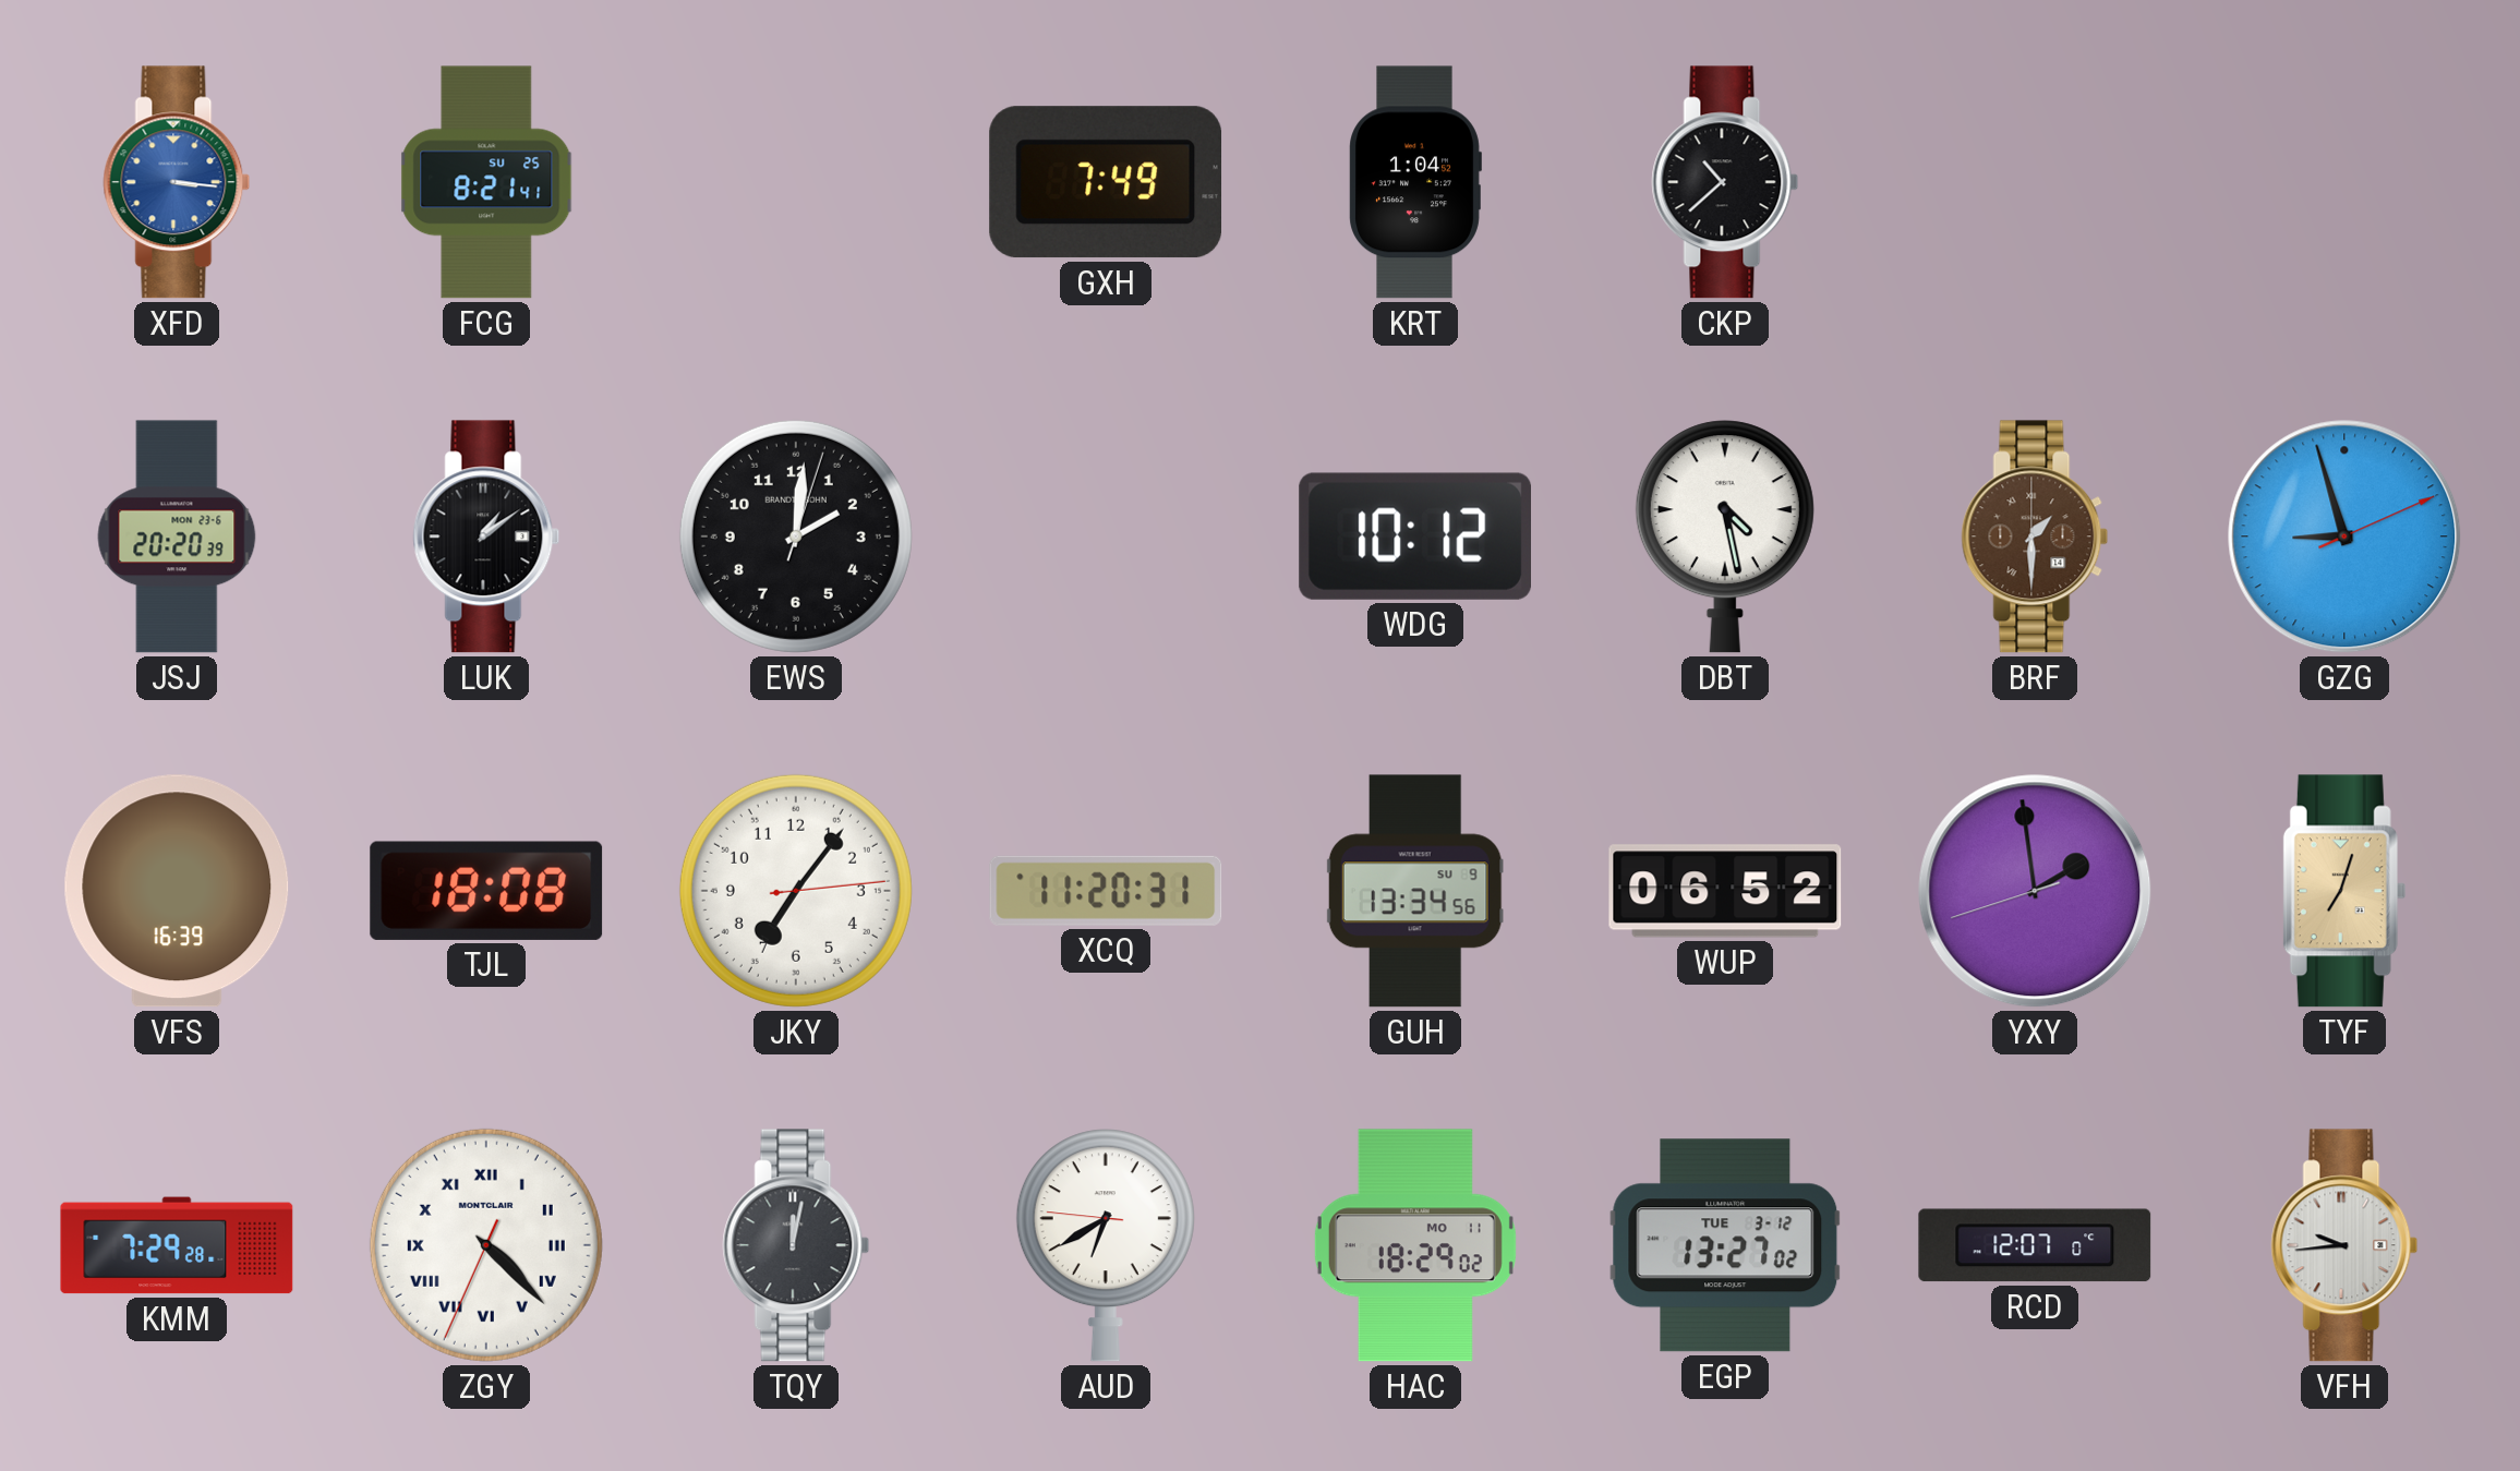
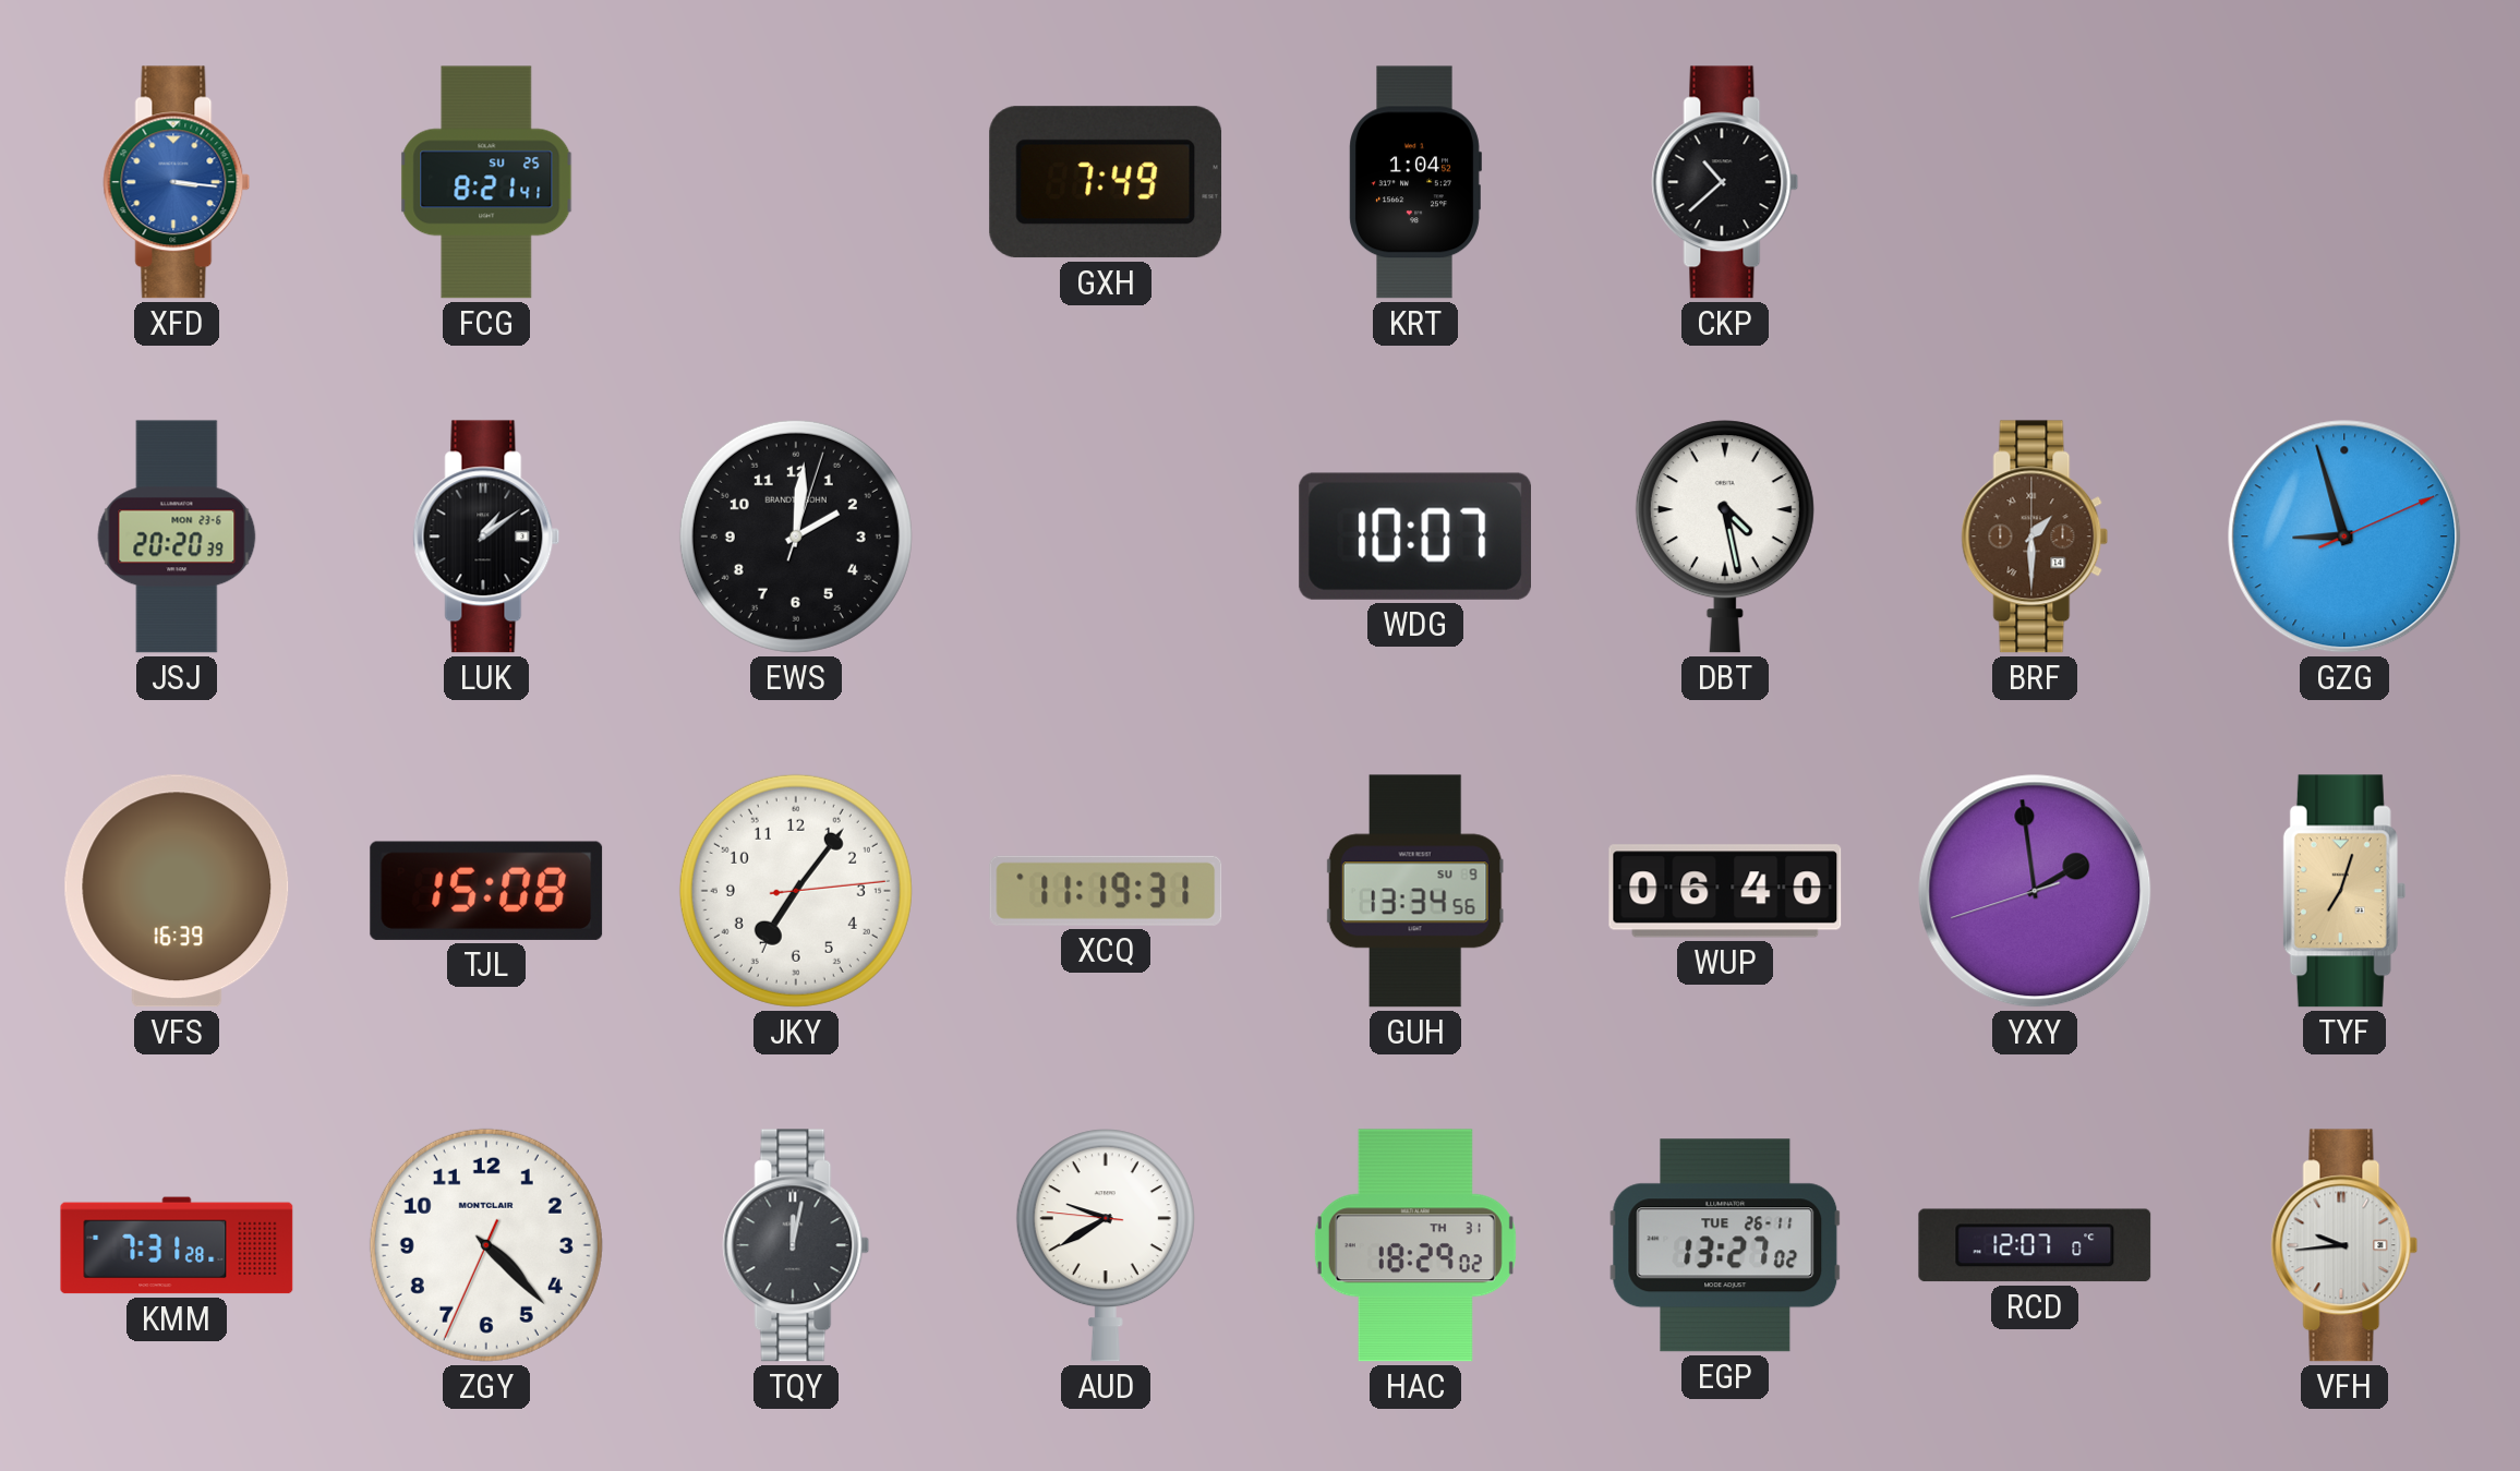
WDG: 10:12 -> 10:07
TJL: 18:08 -> 15:08
XCQ: 11:20 -> 11:19
WUP: 06:52 -> 06:40
KMM: 7:29 -> 7:31
ZGY numerals: Roman -> Arabic
AUD: 6:39 -> 9:39
HAC date: MO 11 -> TH 31
EGP date: TUE 3-12 -> TUE 26-11
